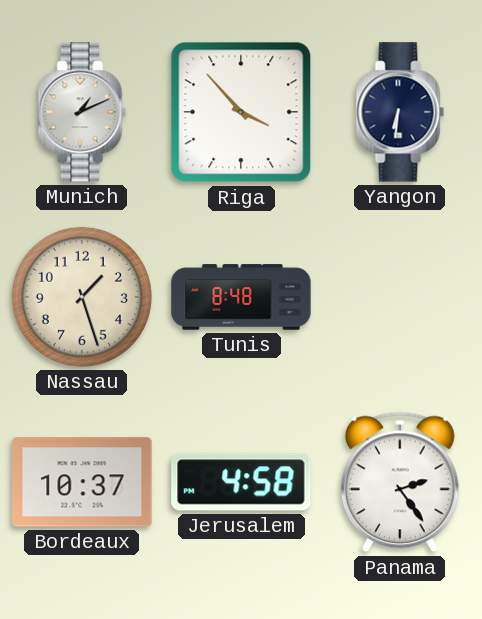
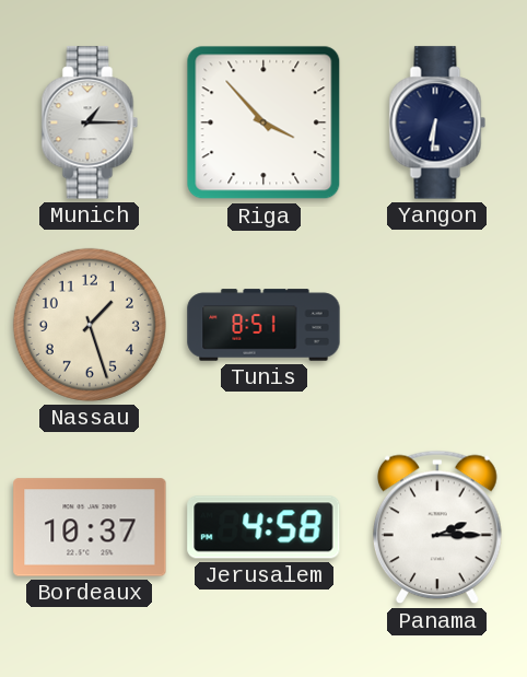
Munich: 1:11 -> 1:15
Tunis: 8:48 -> 8:51
Panama: 2:24 -> 2:15
